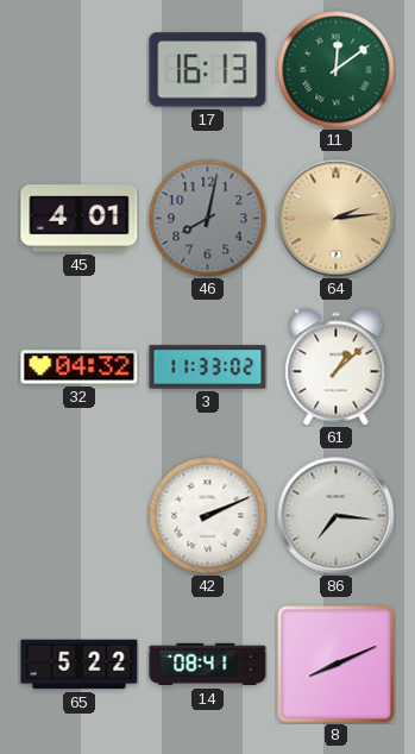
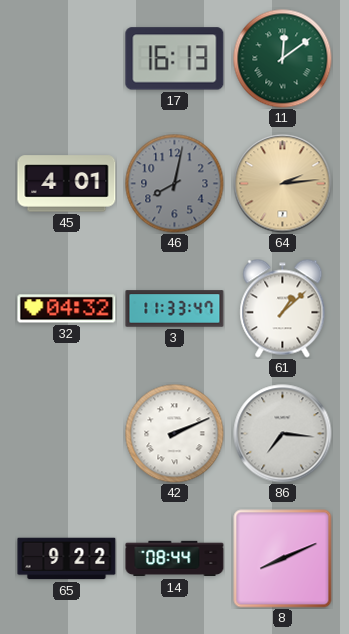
3: 11:33:02 -> 11:33:47
65: 5:22 -> 9:22
14: 08:41 -> 08:44
